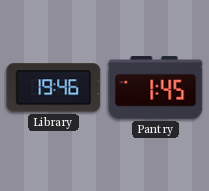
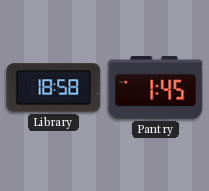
Library: 19:46 -> 18:58
